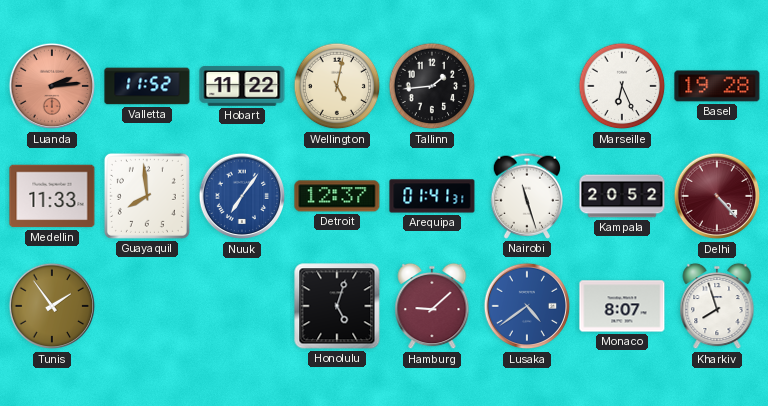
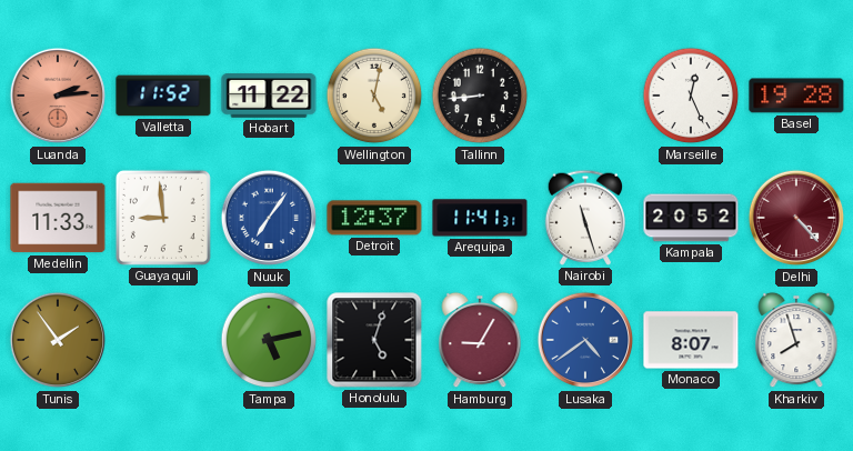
Tallinn: 1:44 -> 8:44
Marseille: 6:26 -> 12:26
Guayaquil: 7:59 -> 8:59
Arequipa: 01:41 -> 11:41
Tampa: none -> 5:13
Hamburg: 9:08 -> 9:05
